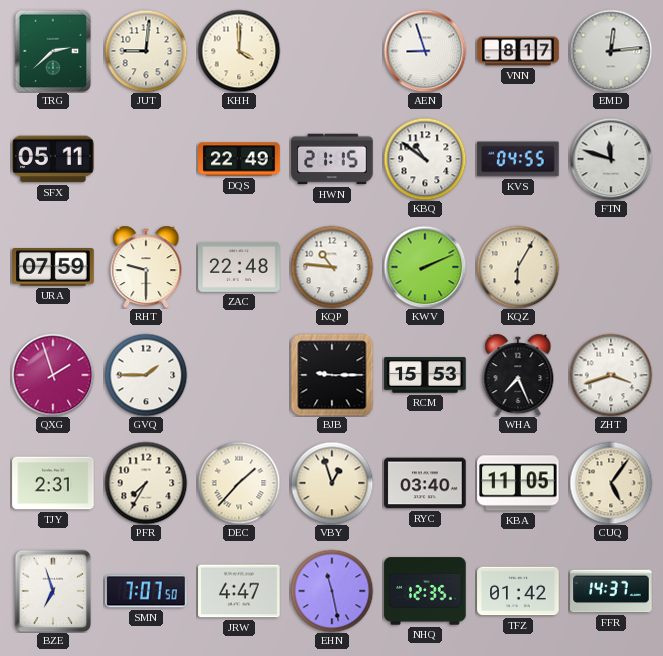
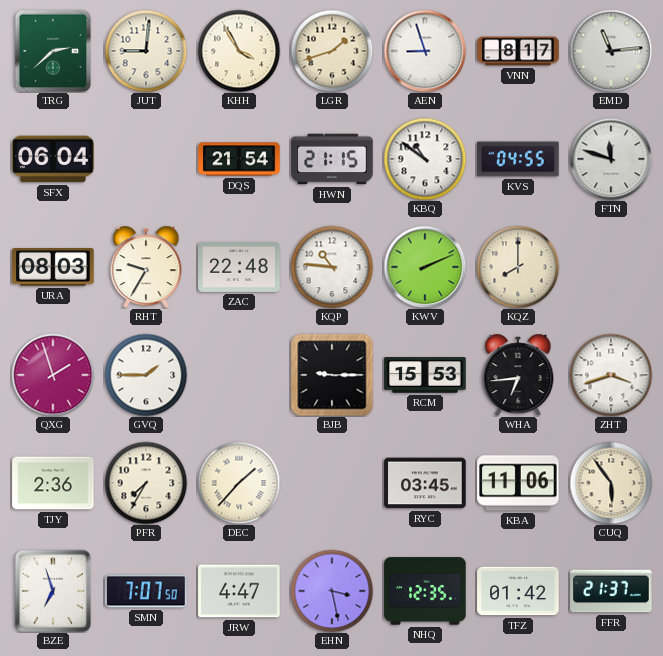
KHH: 4:00 -> 3:55
LGR: none -> 1:42
EMD: 12:14 -> 11:14
SFX: 05:11 -> 06:04
DQS: 22:49 -> 21:54
URA: 07:59 -> 08:03
RHT: 9:30 -> 9:35
KQZ: 6:05 -> 8:00
WHA: 7:26 -> 6:44
TJY: 2:31 -> 2:36
VBY: 12:57 -> none
RYC: 03:40 -> 03:45
KBA: 11:05 -> 11:06
CUQ: 5:06 -> 5:54
EHN: 11:28 -> 3:28
FFR: 14:37 -> 21:37
